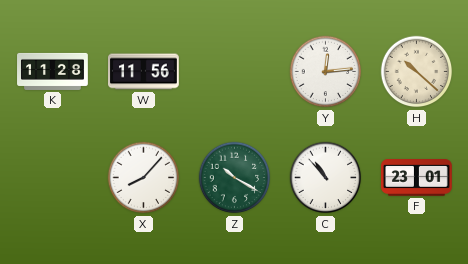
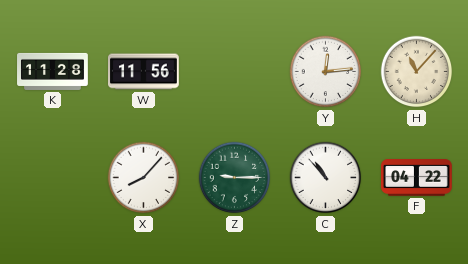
H: 10:22 -> 11:07
Z: 10:20 -> 9:15
F: 23:01 -> 04:22
